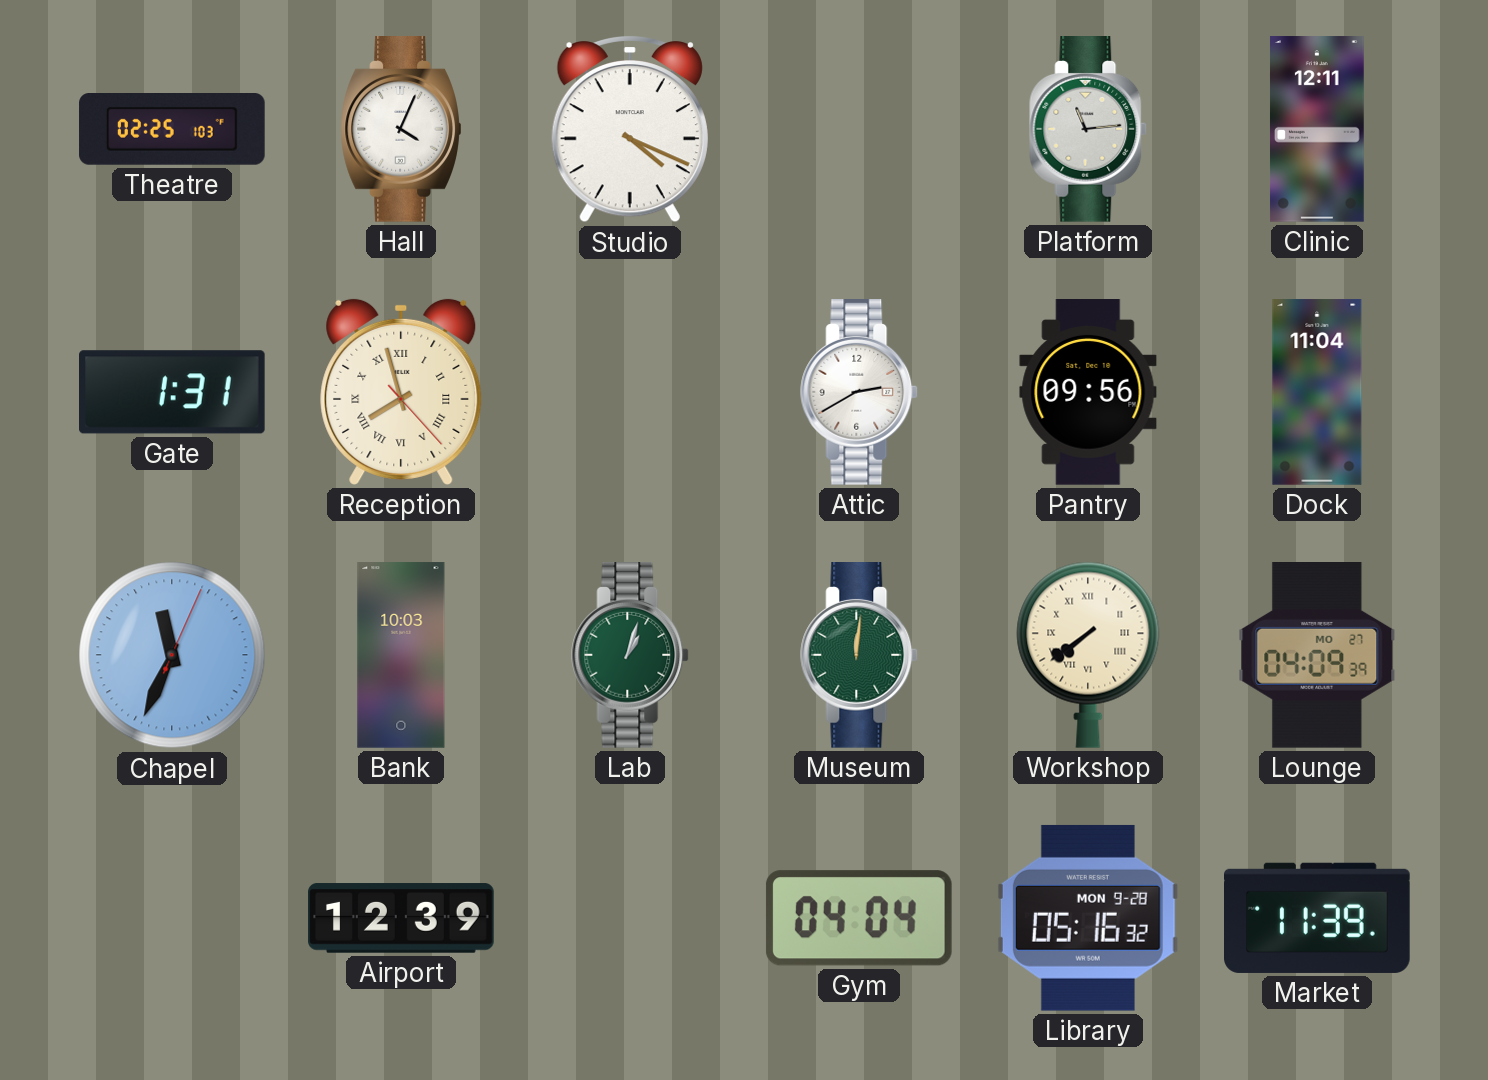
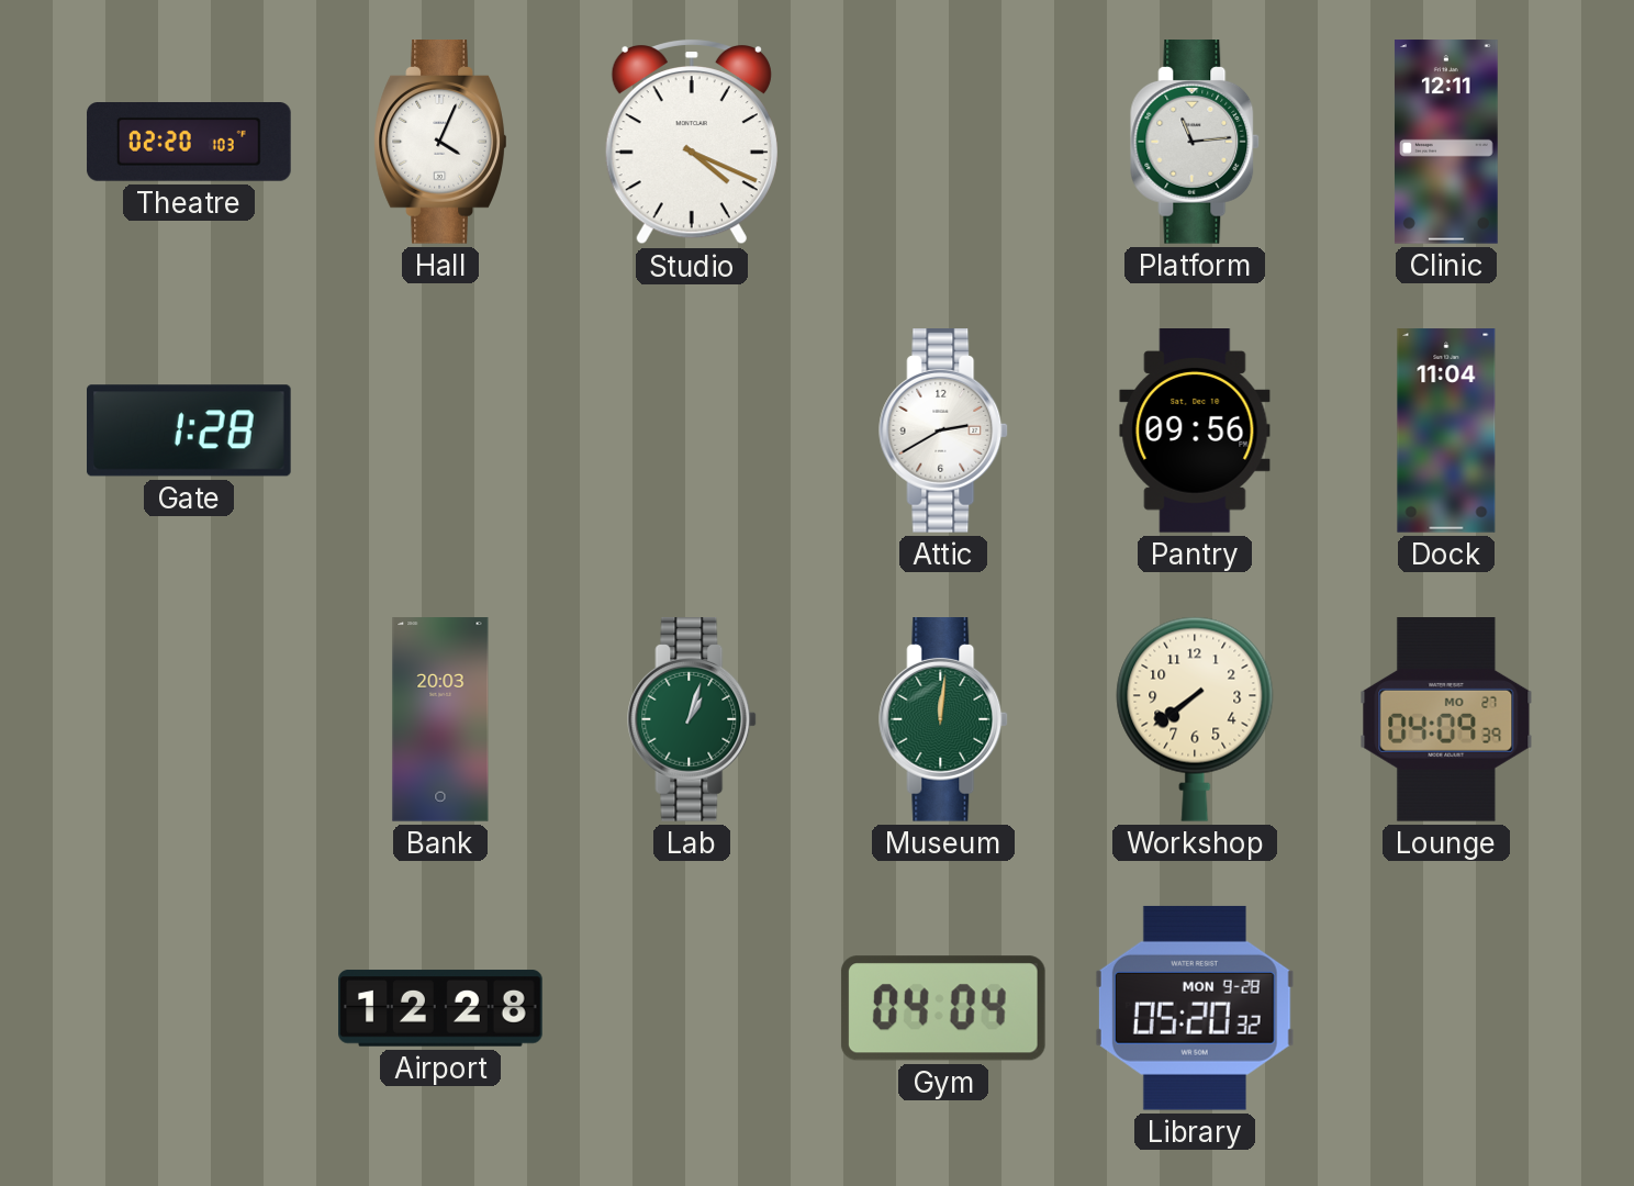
Theatre: 02:25 -> 02:20
Gate: 1:31 -> 1:28
Reception: 7:57 -> none
Chapel: 11:34 -> none
Bank: 10:03 -> 20:03
Workshop numerals: Roman -> Arabic
Airport: 12:39 -> 12:28
Library: 05:16 -> 05:20
Market: 11:39 -> none
